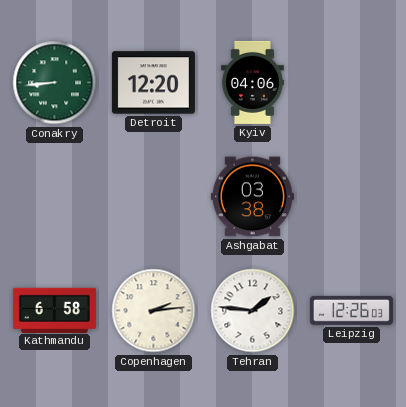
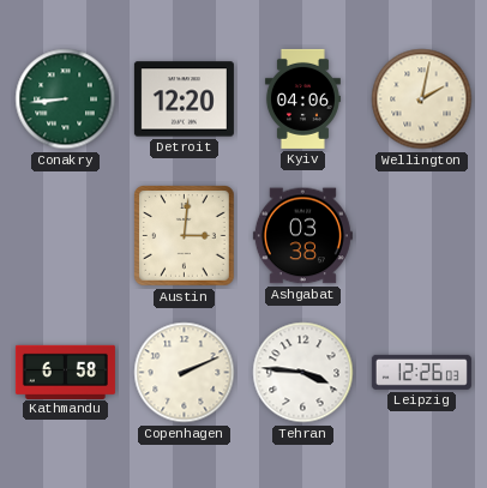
Wellington: none -> 2:02
Austin: none -> 3:01
Copenhagen: 2:14 -> 2:11
Tehran: 1:46 -> 3:46
